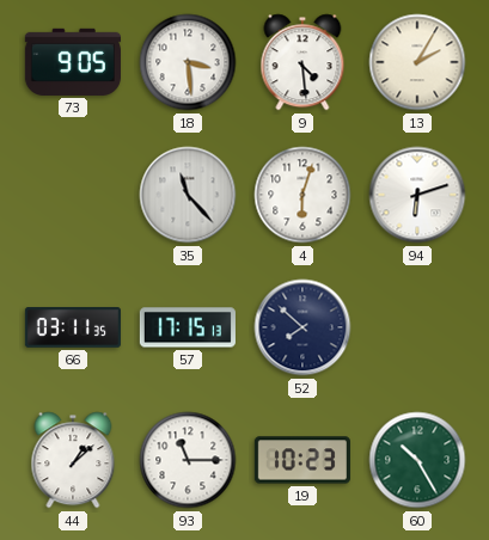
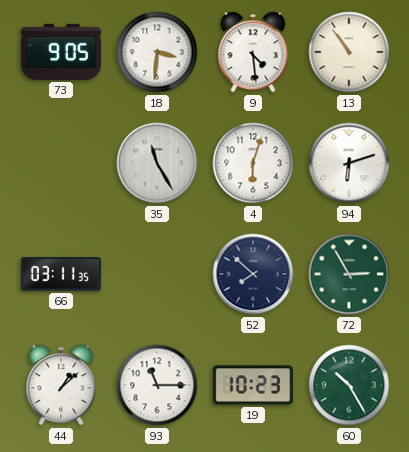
18: 3:29 -> 3:31
13: 2:05 -> 10:54
35: 11:23 -> 11:25
57: 17:15 -> none
72: none -> 2:55
